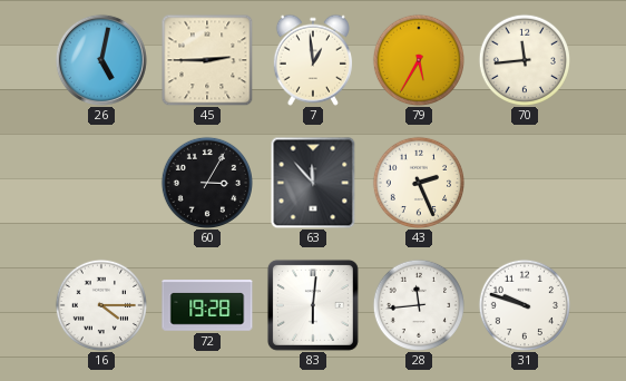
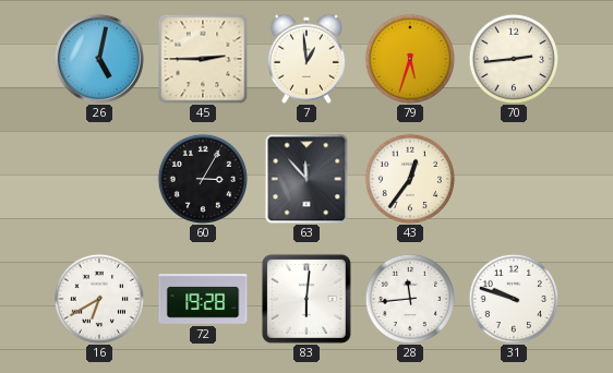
79: 5:35 -> 5:33
70: 11:44 -> 2:44
43: 2:26 -> 12:36
16: 4:15 -> 6:40
